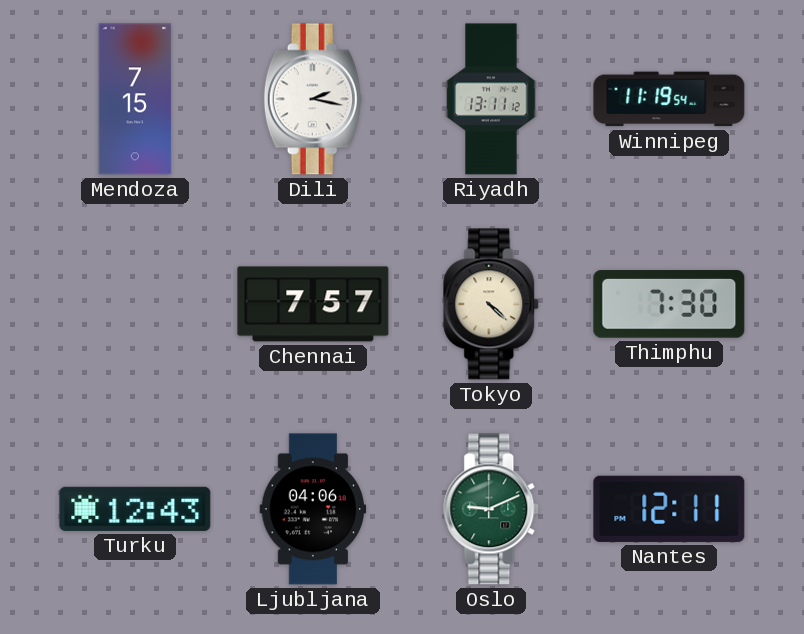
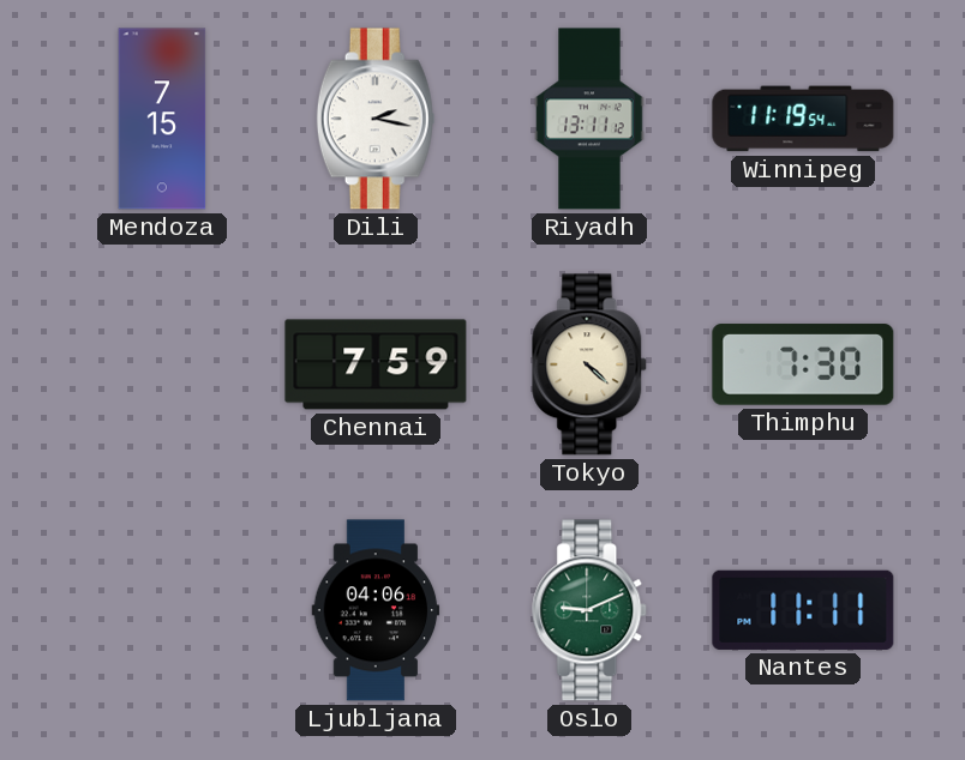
Chennai: 7:57 -> 7:59
Turku: 12:43 -> none
Nantes: 12:11 -> 11:11
